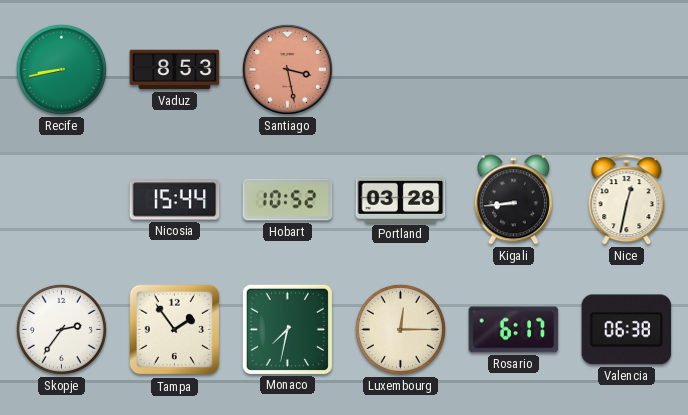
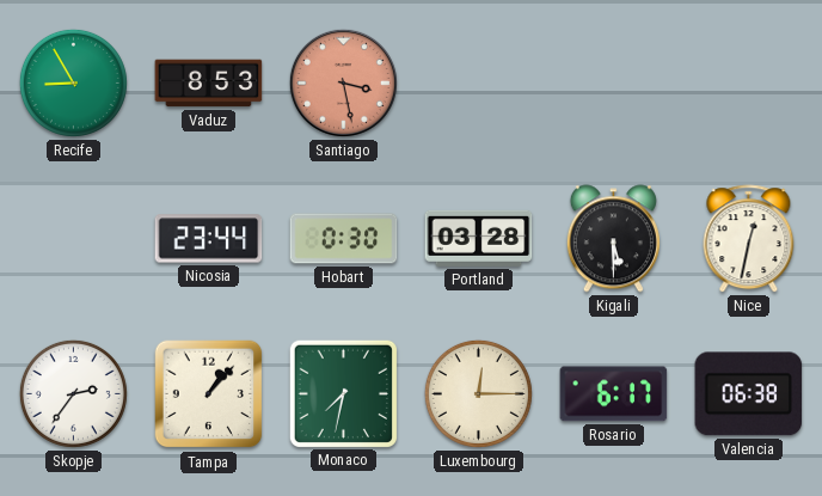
Recife: 8:43 -> 8:55
Nicosia: 15:44 -> 23:44
Hobart: 10:52 -> 0:30
Kigali: 8:44 -> 5:30
Tampa: 1:54 -> 1:07
